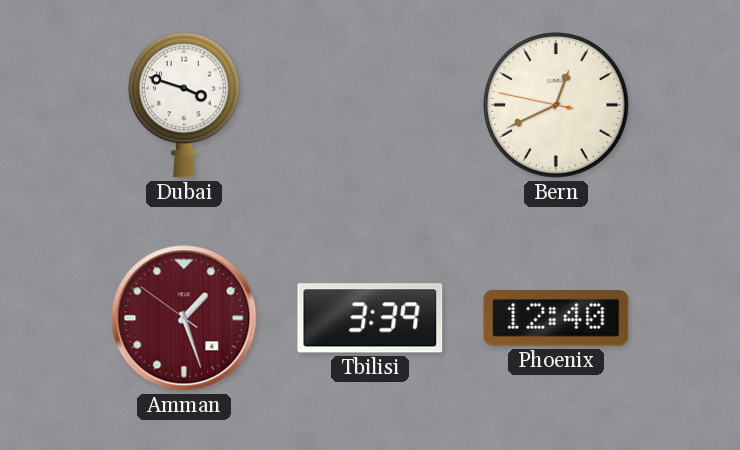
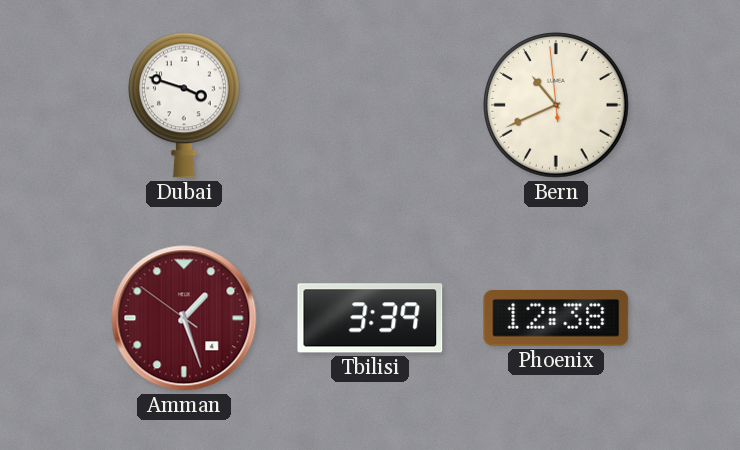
Bern: 12:40 -> 10:40
Phoenix: 12:40 -> 12:38
